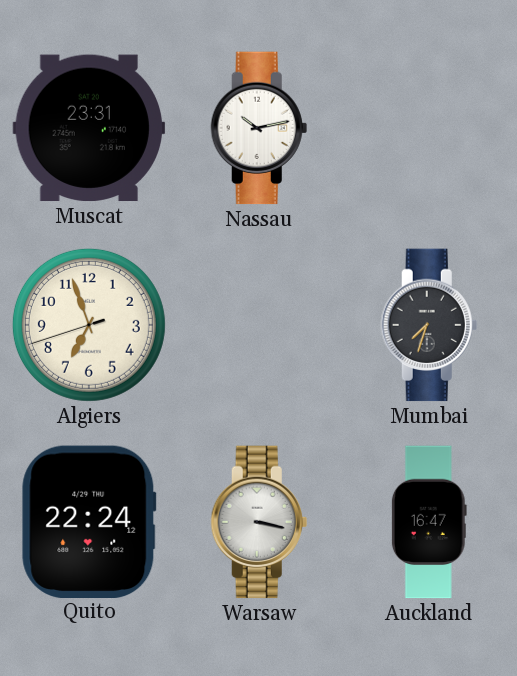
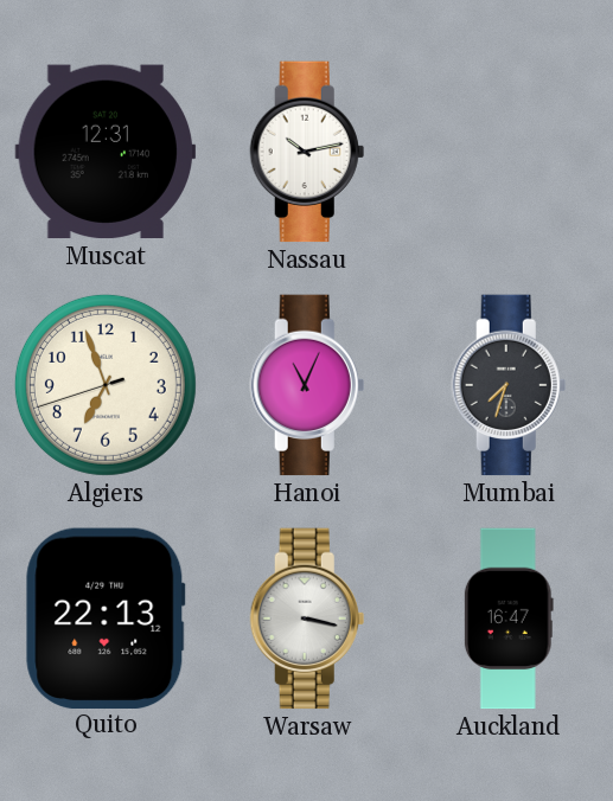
Muscat: 23:31 -> 12:31
Hanoi: none -> 11:04
Quito: 22:24 -> 22:13
